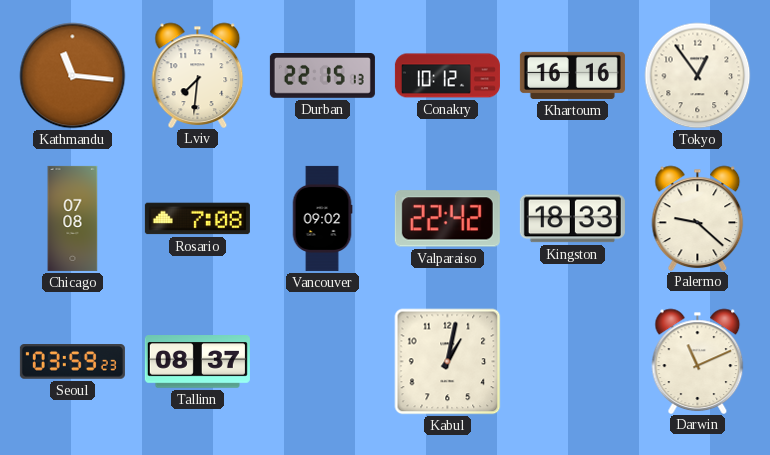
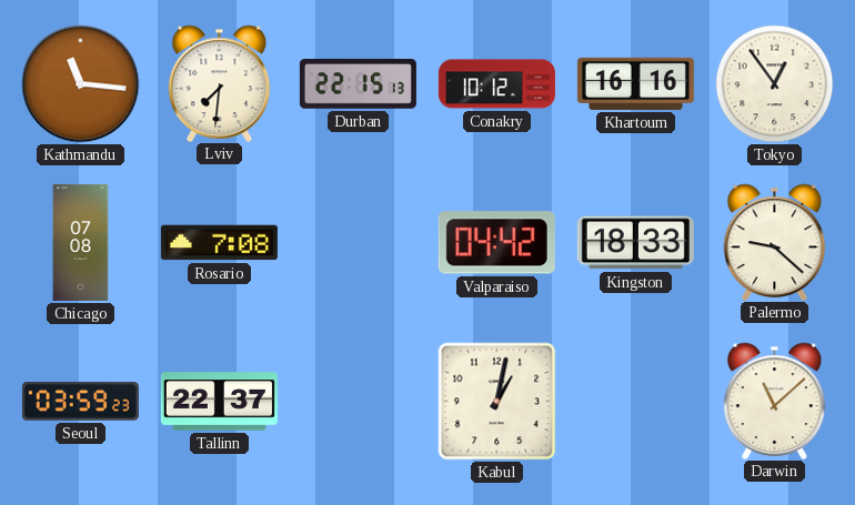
Vancouver: 09:02 -> none
Valparaiso: 22:42 -> 04:42
Tallinn: 08:37 -> 22:37
Darwin: 11:11 -> 11:08
